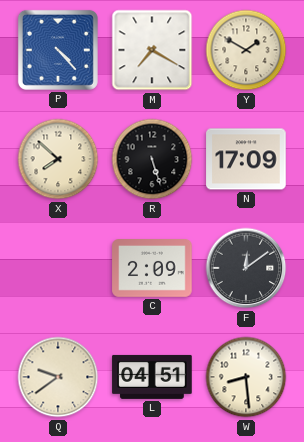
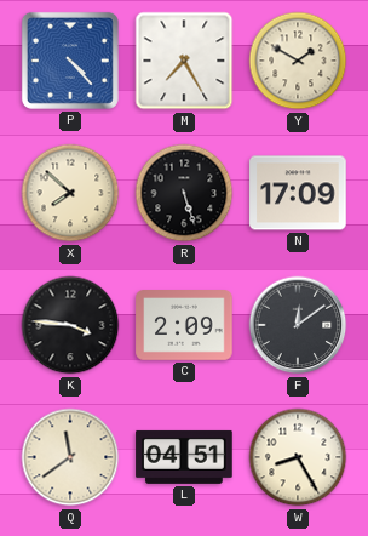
M: 7:20 -> 7:25
K: none -> 3:46
Q: 9:39 -> 11:39
W: 8:29 -> 8:25
